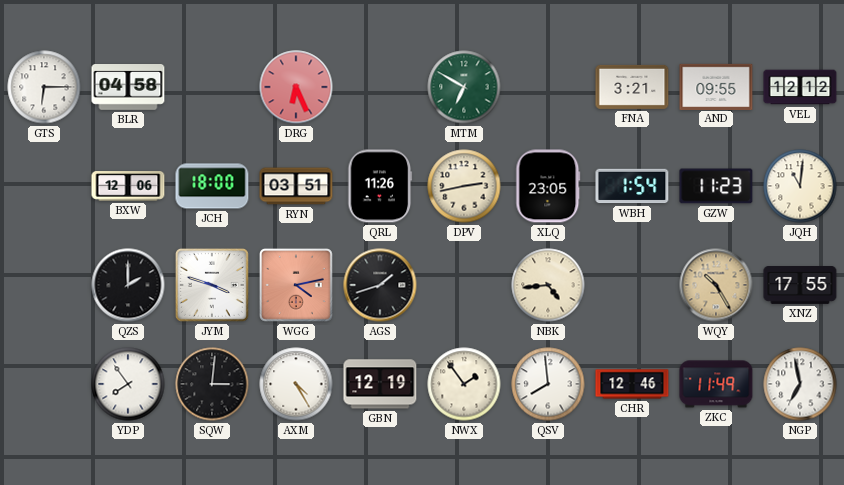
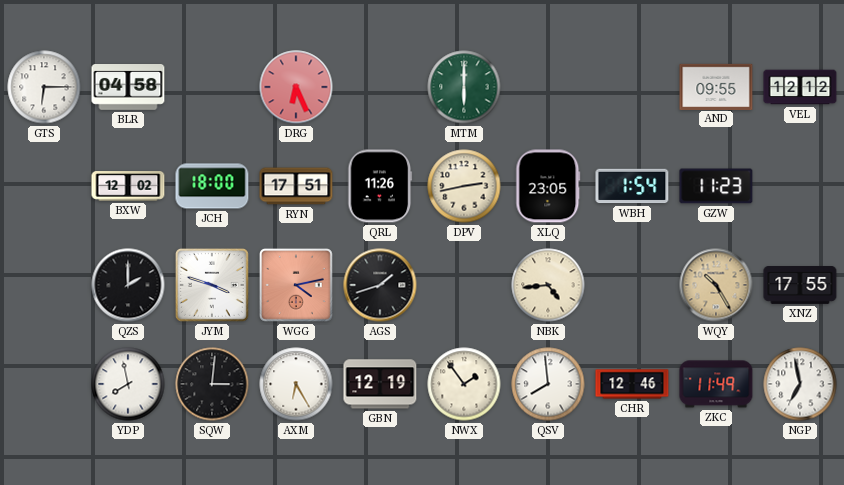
MTM: 6:50 -> 6:00
FNA: 3:21 -> none
BXW: 12:06 -> 12:02
RYN: 03:51 -> 17:51
JQH: 11:01 -> none
YDP: 7:54 -> 7:58
AXM: 4:25 -> 6:25
